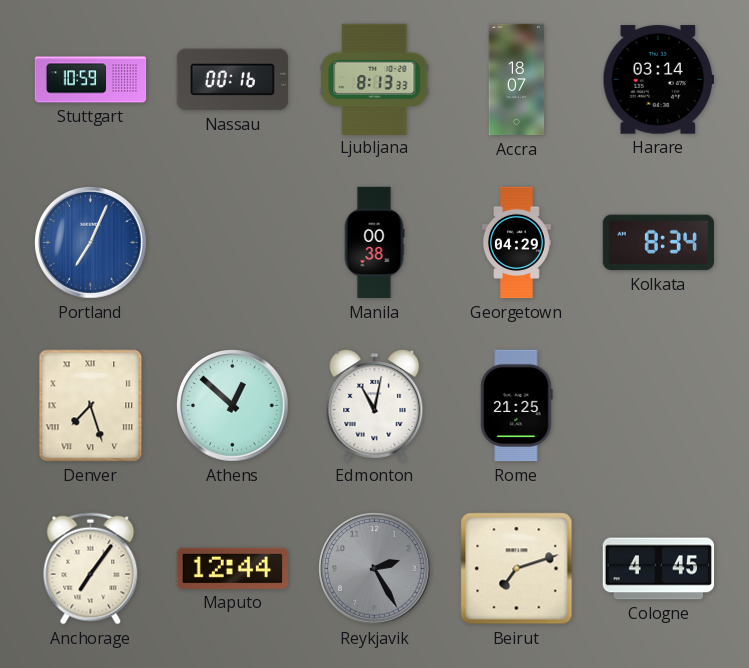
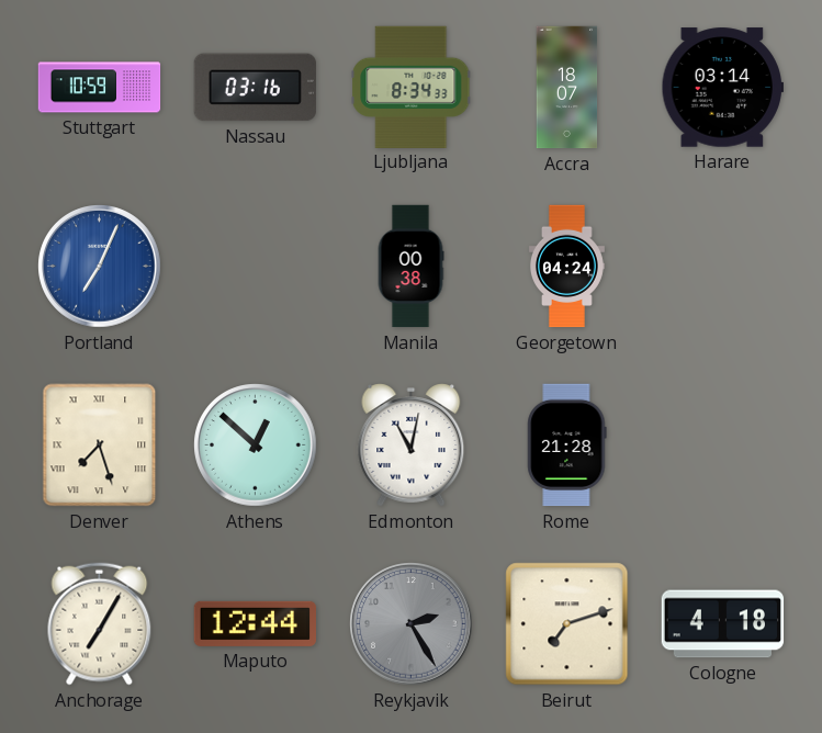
Nassau: 00:16 -> 03:16
Ljubljana: 8:13 -> 8:34
Georgetown: 04:29 -> 04:24
Kolkata: 8:34 -> none
Rome: 21:25 -> 21:28
Anchorage: 7:06 -> 7:05
Cologne: 4:45 -> 4:18
